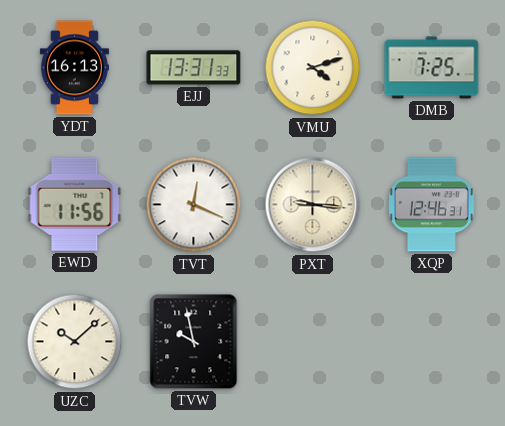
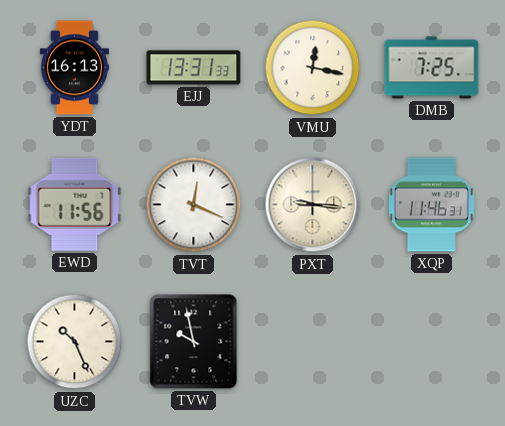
VMU: 4:12 -> 12:17
XQP: 12:46 -> 11:46
UZC: 10:08 -> 10:26
